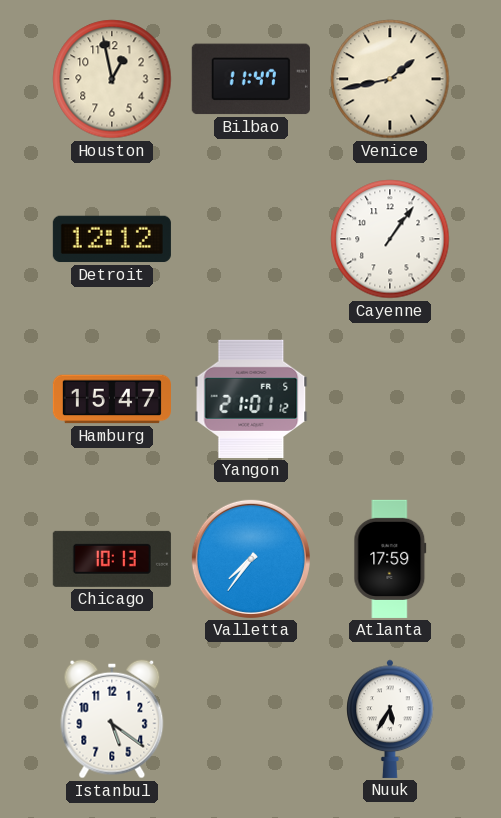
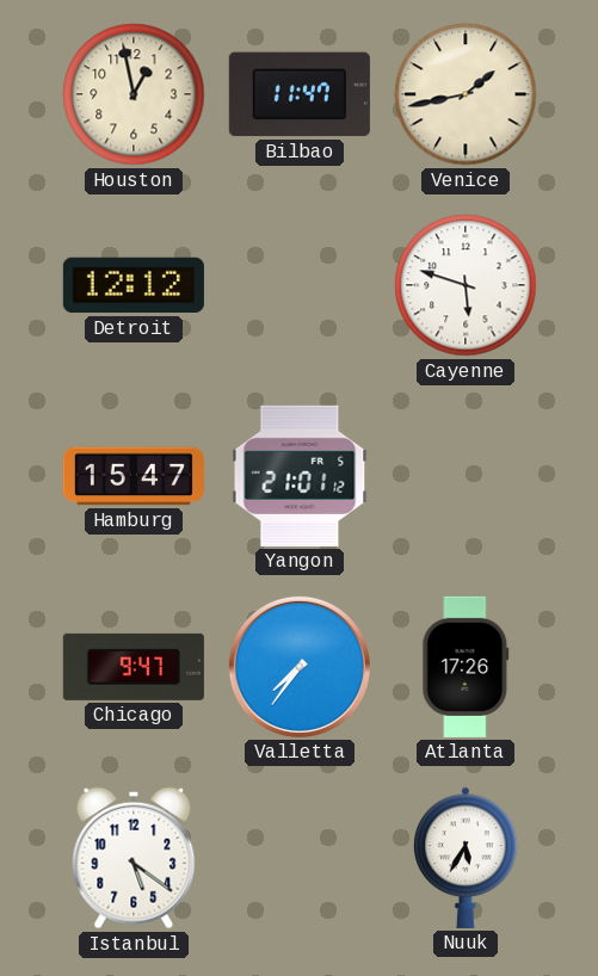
Cayenne: 1:06 -> 5:48
Chicago: 10:13 -> 9:47
Atlanta: 17:59 -> 17:26
